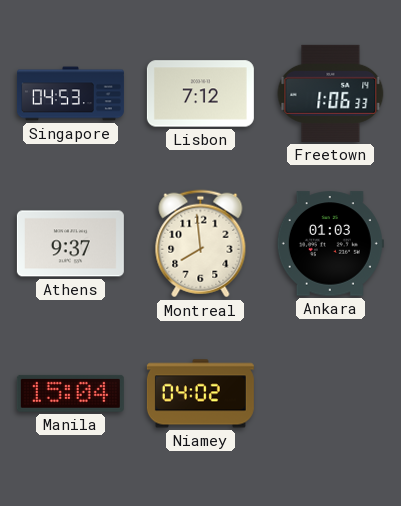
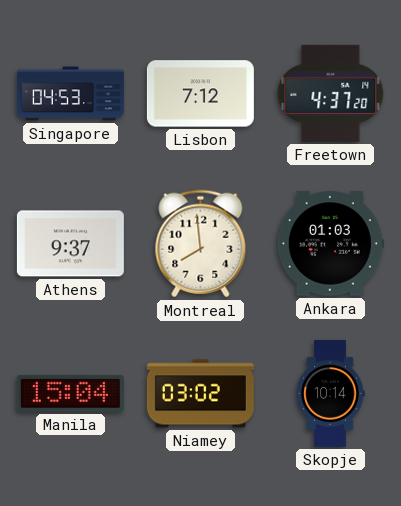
Freetown: 1:06 -> 4:37
Niamey: 04:02 -> 03:02
Skopje: none -> 10:14
